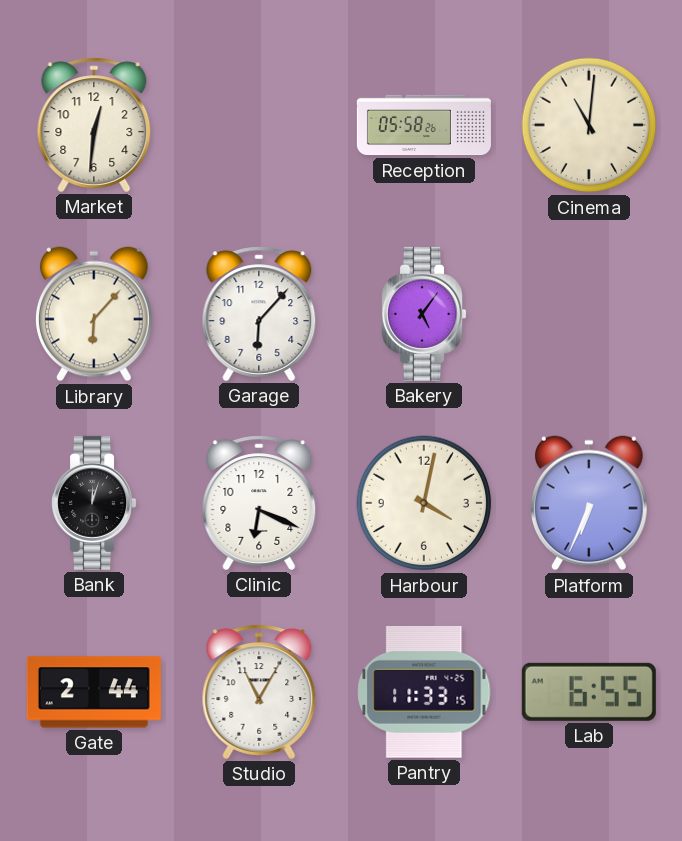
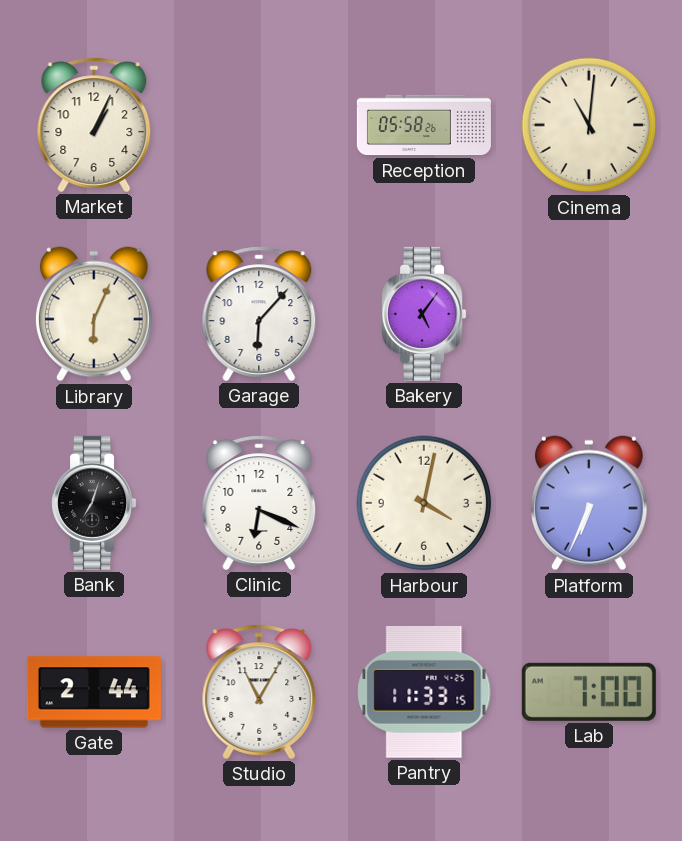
Market: 12:31 -> 1:04
Library: 6:07 -> 6:04
Bank: 12:03 -> 7:03
Lab: 6:55 -> 7:00
